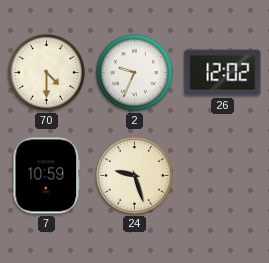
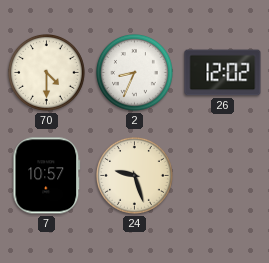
2: 9:34 -> 8:34
7: 10:59 -> 10:57
